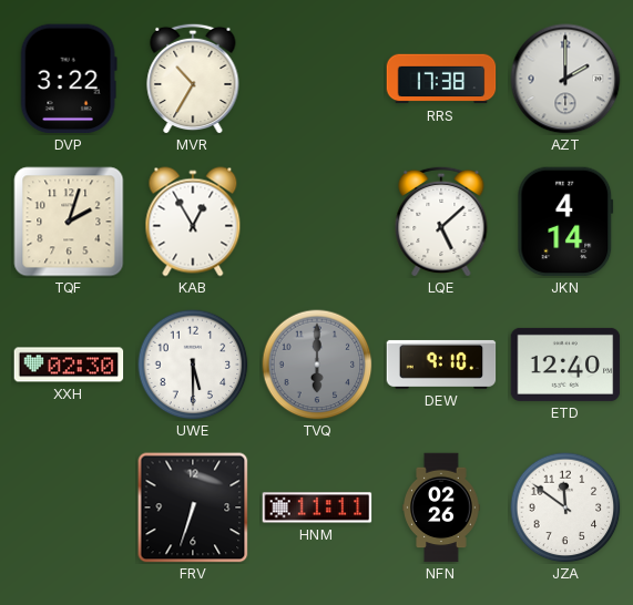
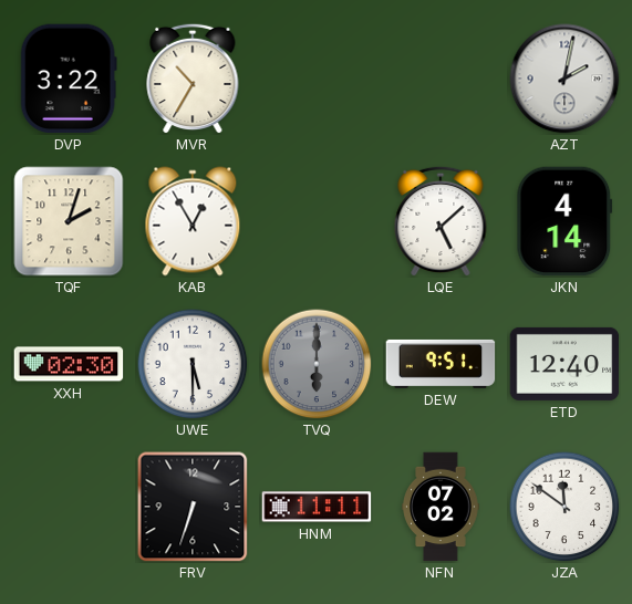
RRS: 17:38 -> none
AZT: 2:00 -> 2:02
DEW: 9:10 -> 9:51
NFN: 02:26 -> 07:02
